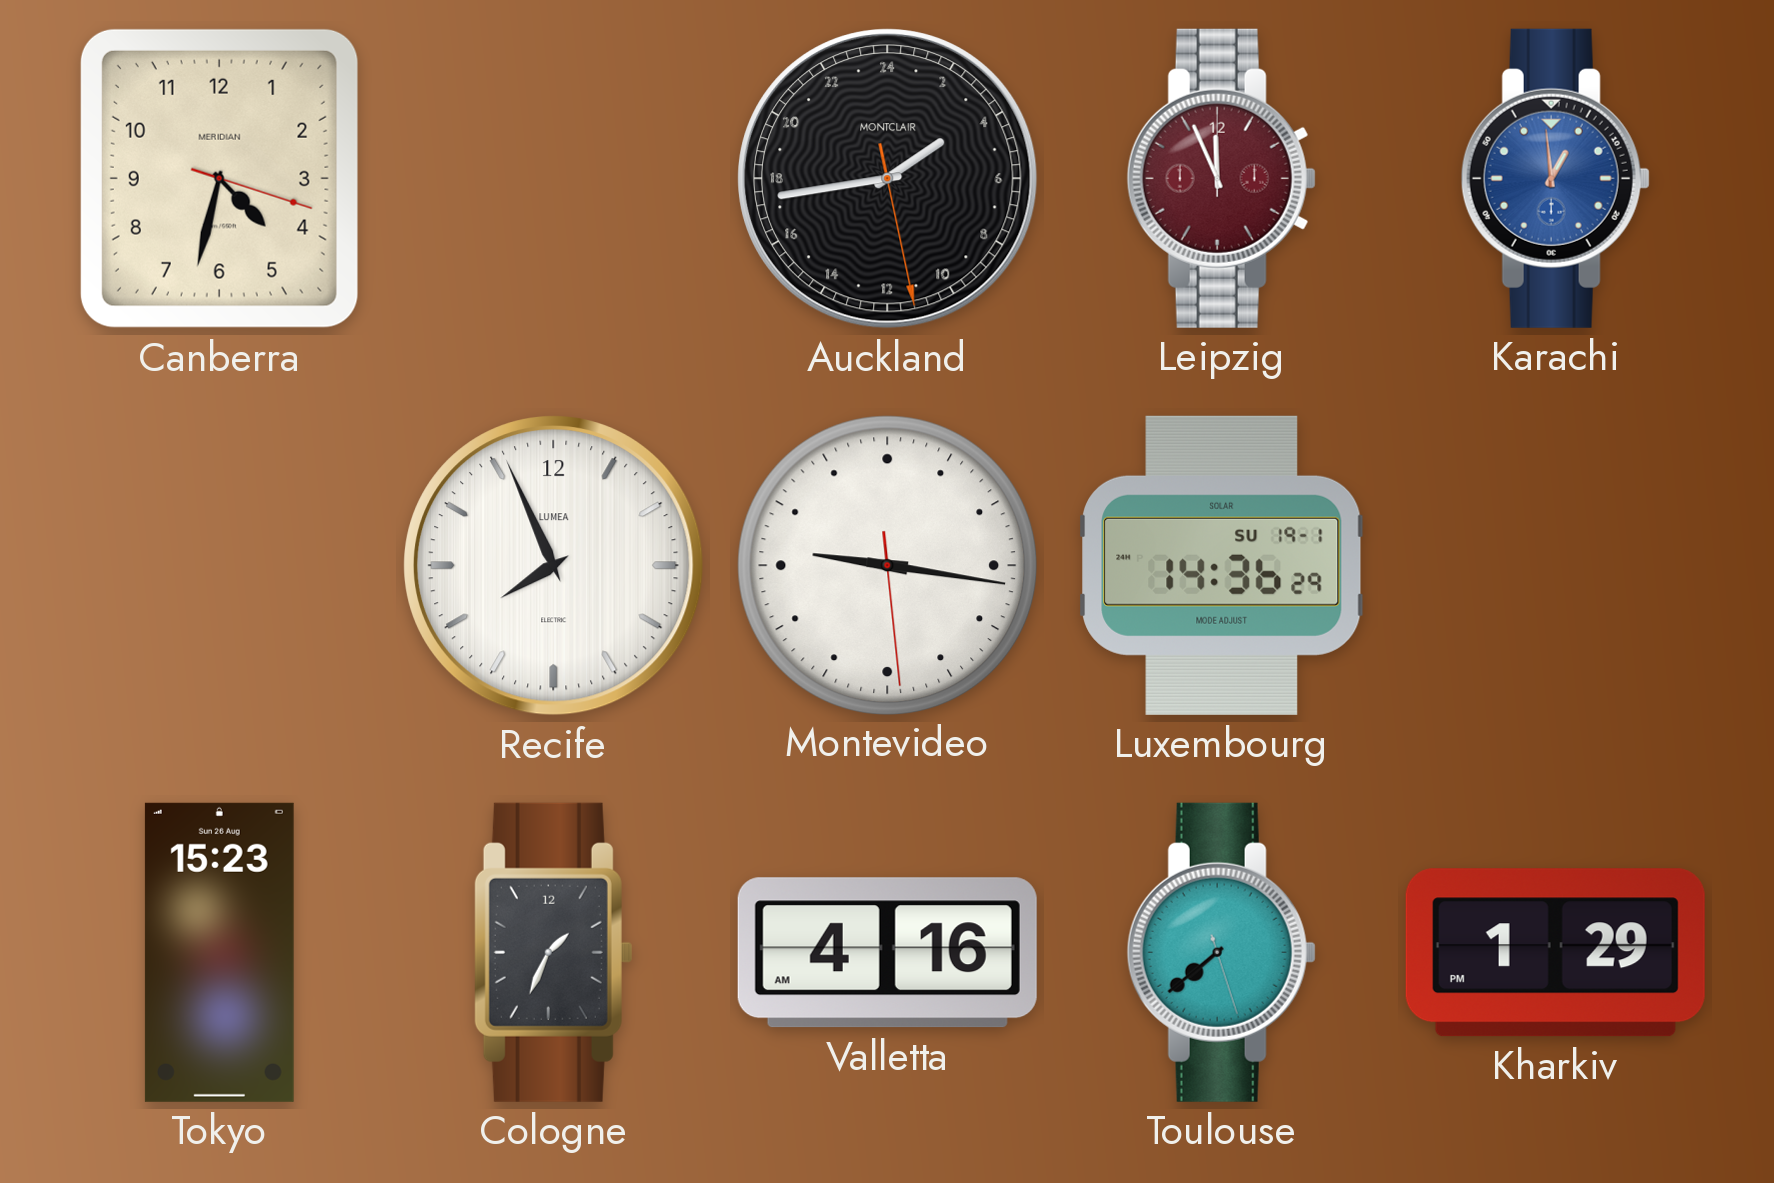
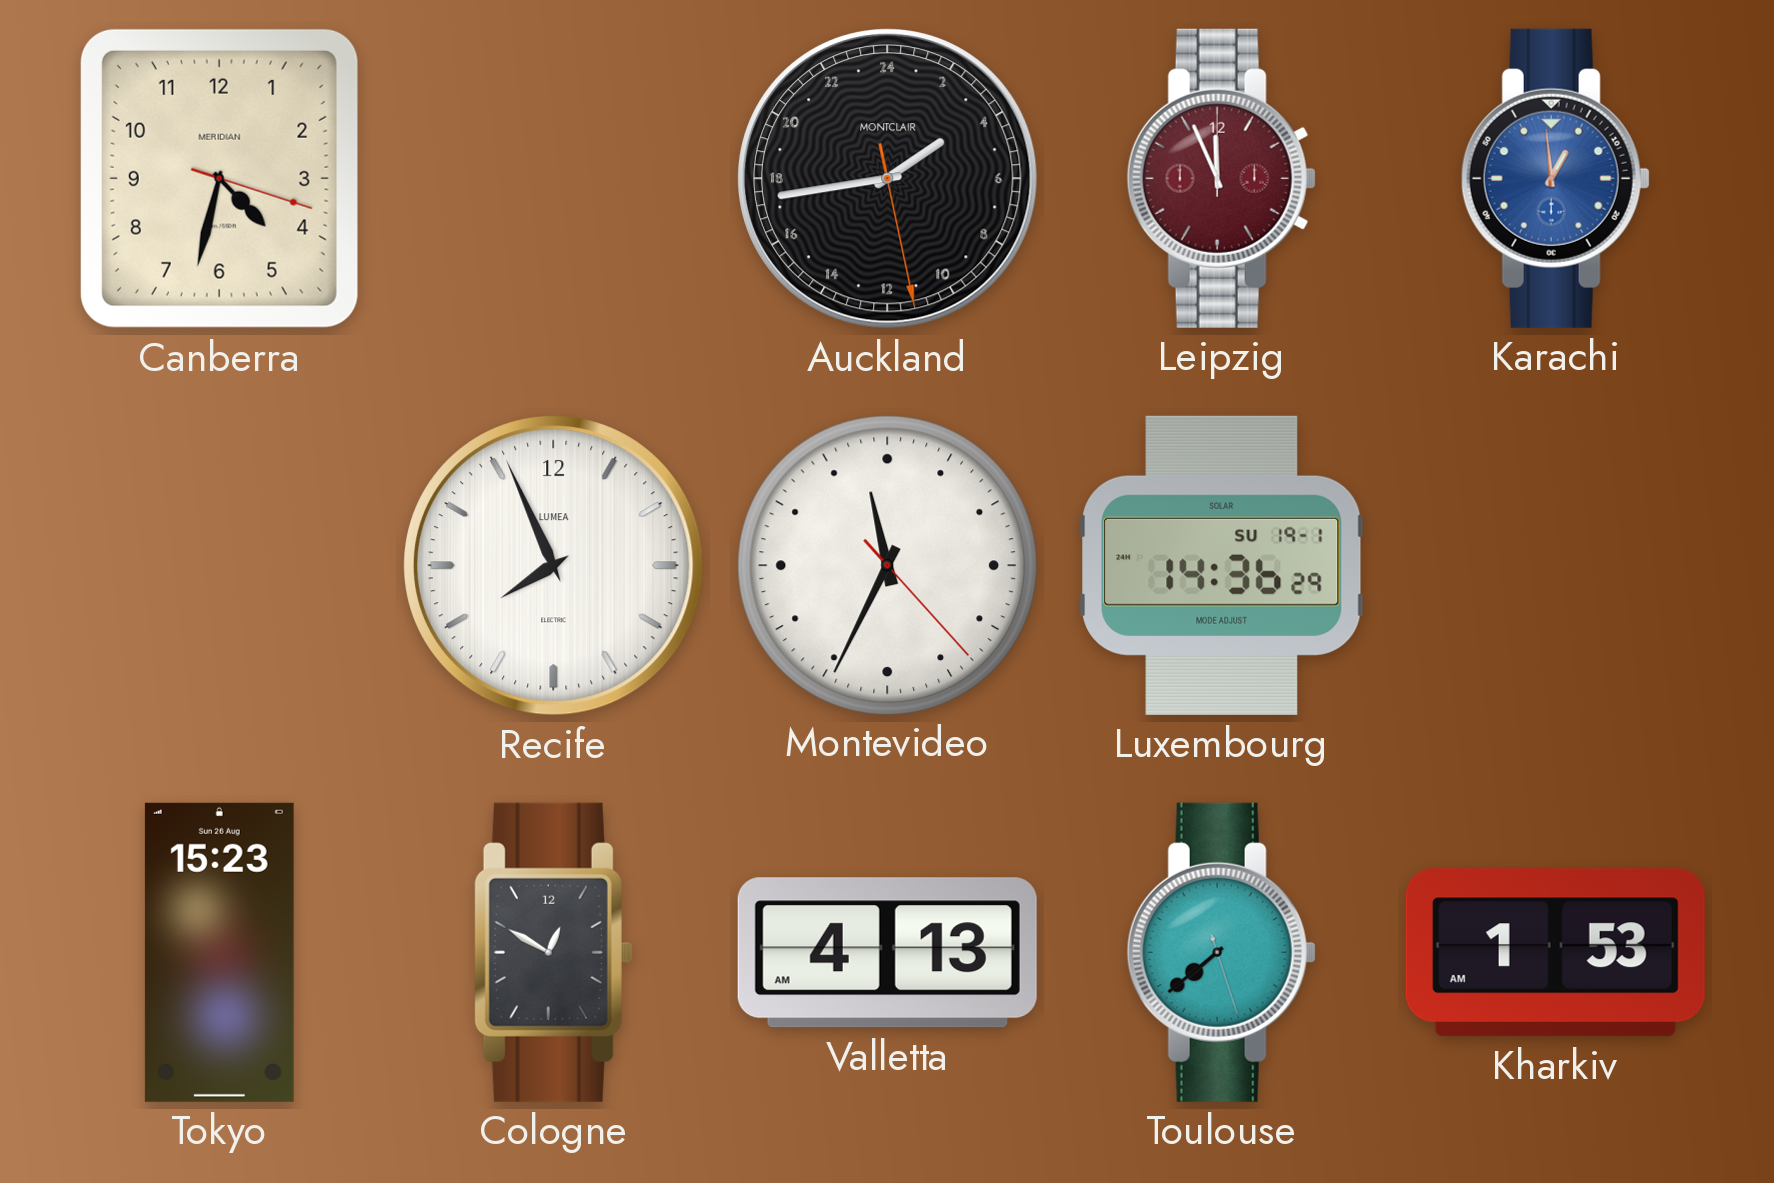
Montevideo: 9:16 -> 11:34
Cologne: 1:34 -> 12:50
Valletta: 4:16 -> 4:13
Kharkiv: 1:29 -> 1:53
